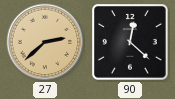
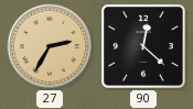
27: 2:38 -> 2:35
